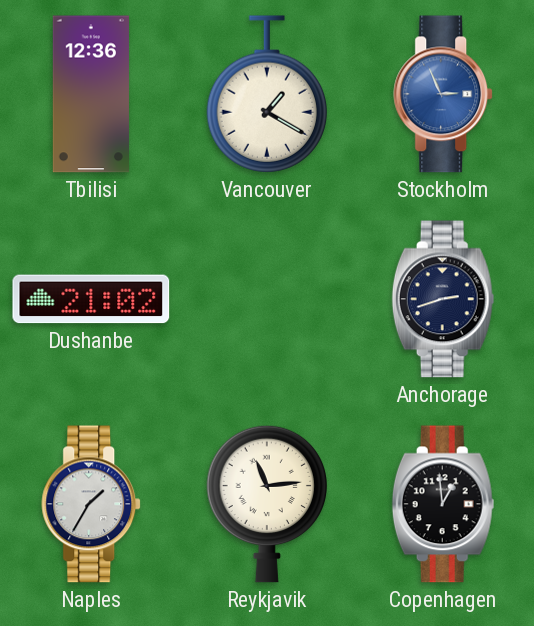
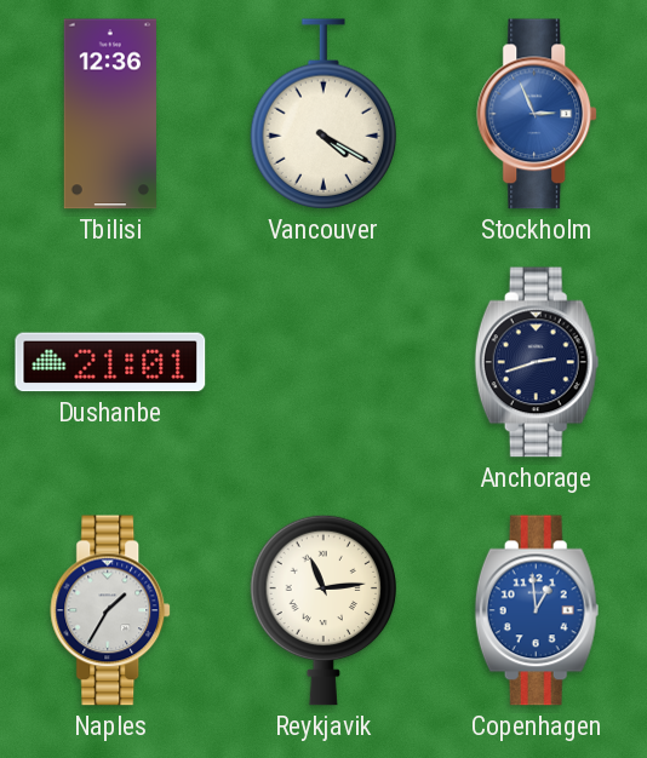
Vancouver: 1:20 -> 4:20
Dushanbe: 21:02 -> 21:01
Copenhagen dial: black -> blue
